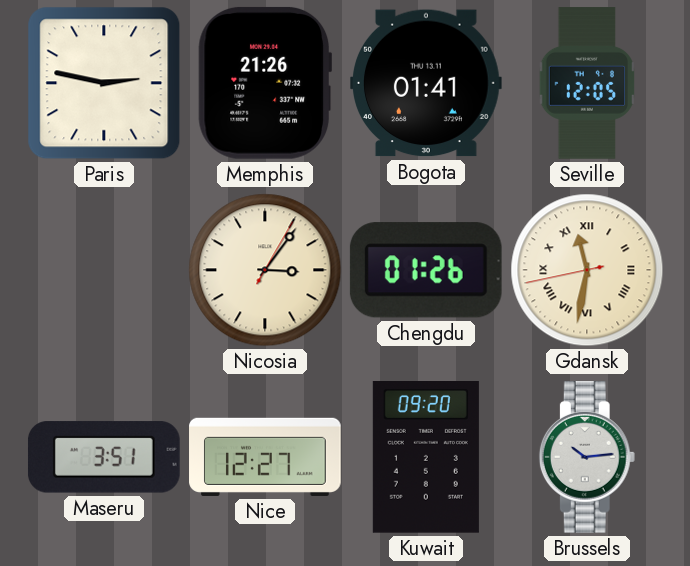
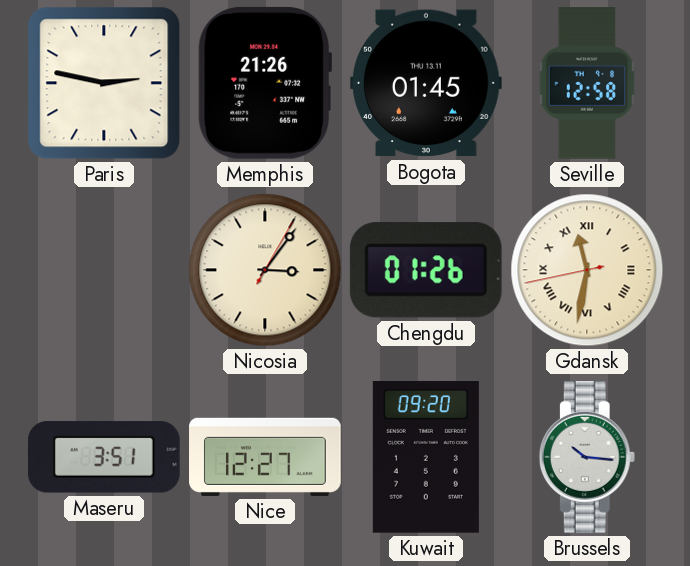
Bogota: 01:41 -> 01:45
Seville: 12:05 -> 12:58
Brussels: 10:14 -> 10:16
